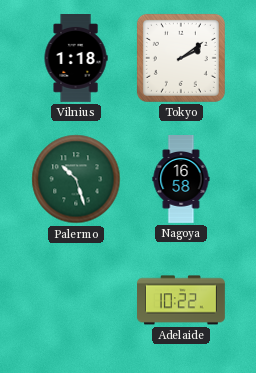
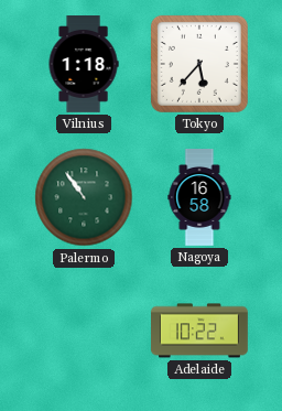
Tokyo: 2:09 -> 5:37
Palermo: 10:27 -> 10:54
